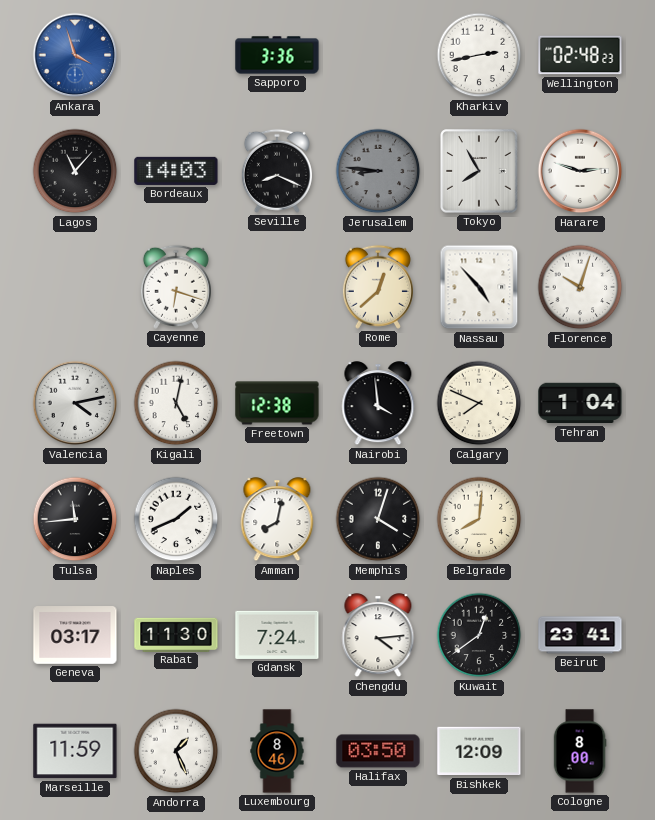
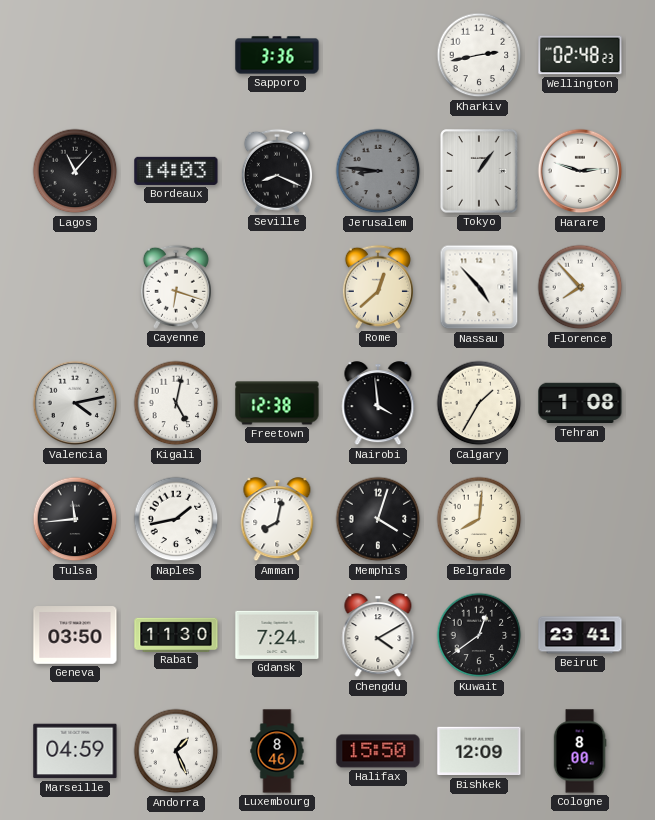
Ankara: 3:57 -> none
Tokyo: 7:55 -> 1:06
Florence: 10:03 -> 7:53
Calgary: 7:49 -> 1:35
Tehran: 1:04 -> 1:08
Naples: 1:41 -> 1:43
Geneva: 03:17 -> 03:50
Chengdu: 4:14 -> 4:10
Marseille: 11:59 -> 04:59
Halifax: 03:50 -> 15:50
